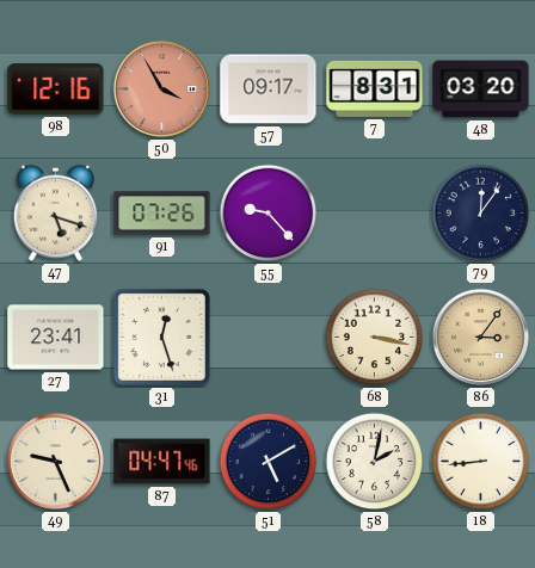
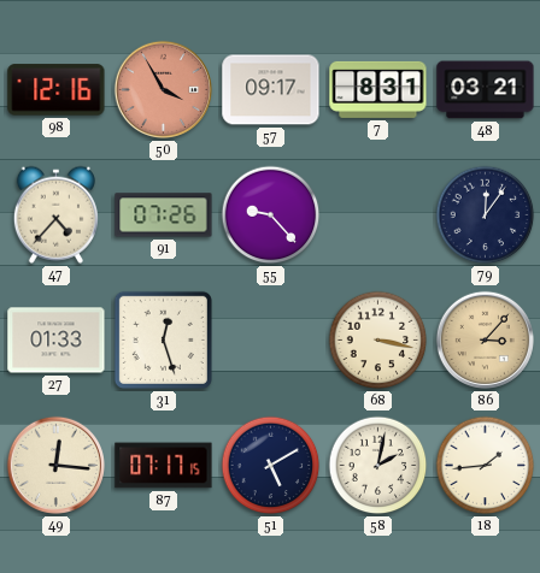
48: 03:20 -> 03:21
47: 5:18 -> 4:37
27: 23:41 -> 01:33
86: 3:06 -> 3:07
49: 9:26 -> 12:16
87: 04:47 -> 07:17
18: 8:44 -> 1:44
